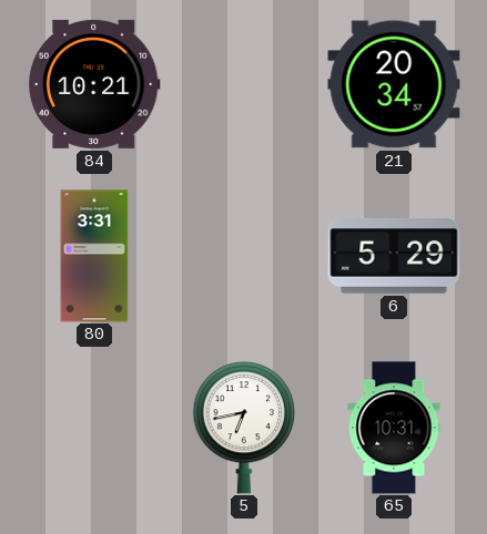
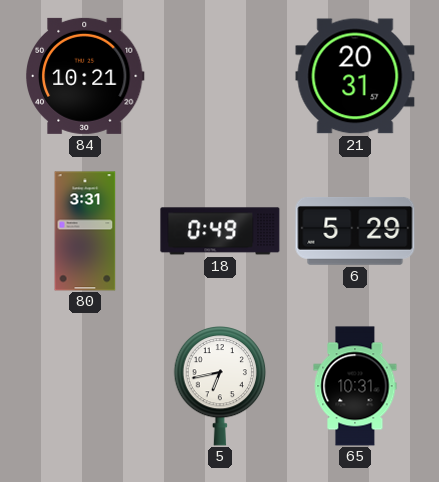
21: 20:34 -> 20:31
18: none -> 0:49
